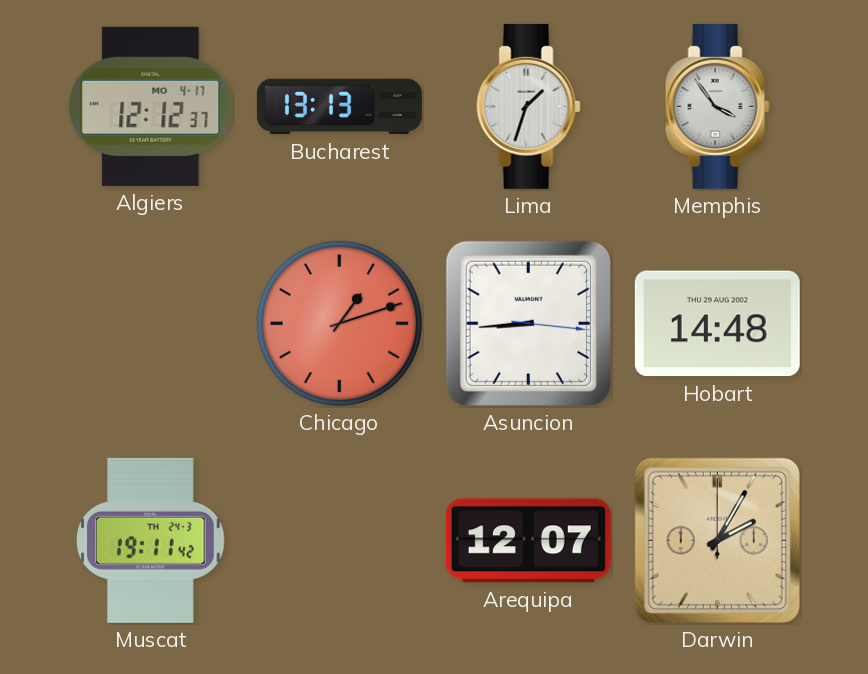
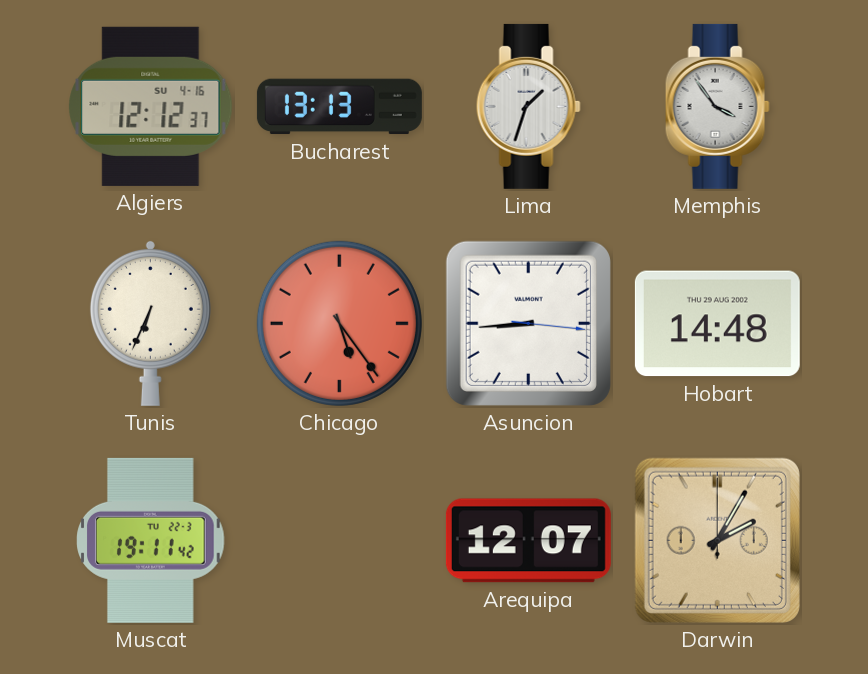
Algiers date: MO 4-17 -> SU 4-16
Tunis: none -> 6:34
Chicago: 1:12 -> 5:24
Muscat date: TH 24-3 -> TU 22-3
